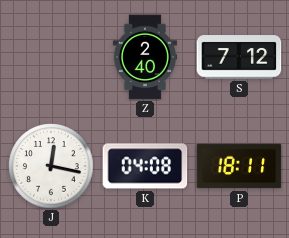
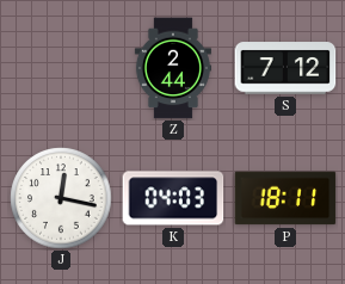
Z: 2:40 -> 2:44
K: 04:08 -> 04:03
